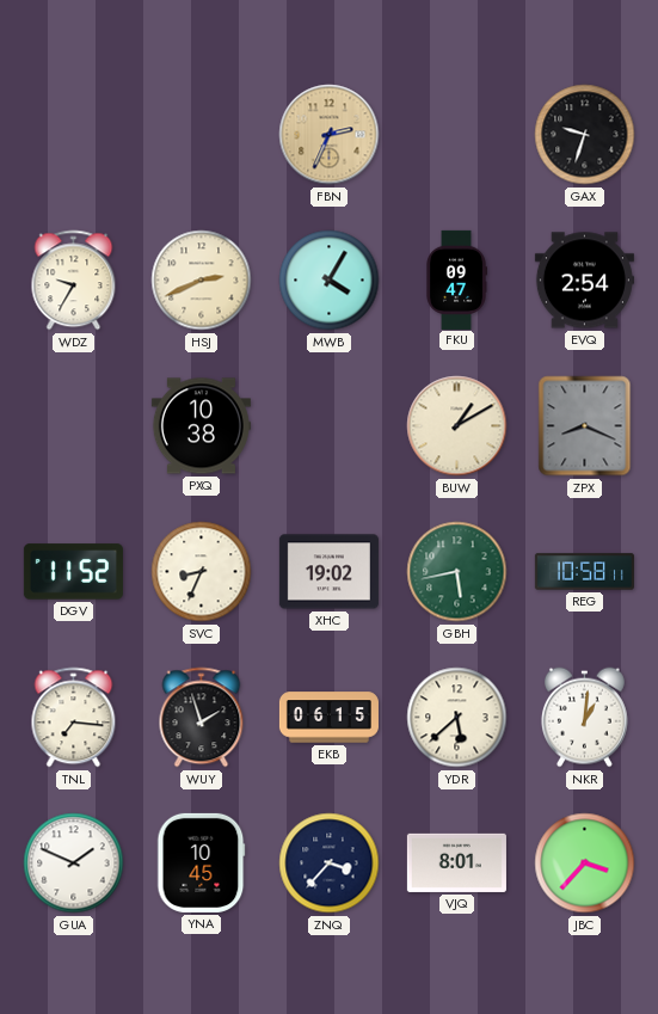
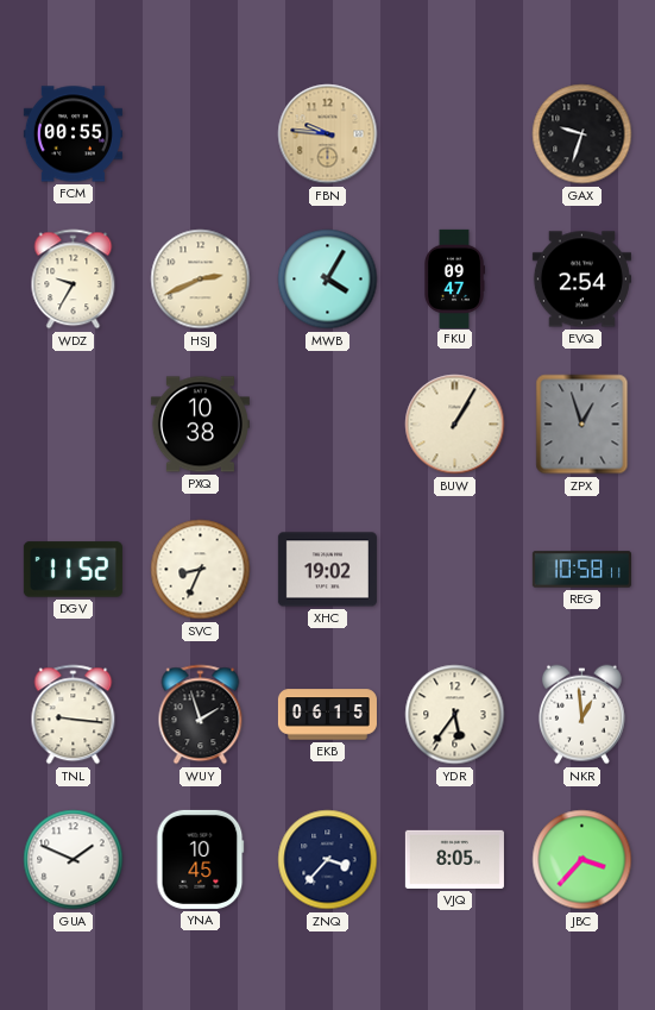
FCM: none -> 00:55
FBN: 2:34 -> 9:46
BUW: 1:10 -> 1:05
ZPX: 8:19 -> 12:57
GBH: 5:43 -> none
TNL: 7:16 -> 9:16
YDR: 5:38 -> 5:36
NKR: 1:01 -> 12:59
VJQ: 8:01 -> 8:05
